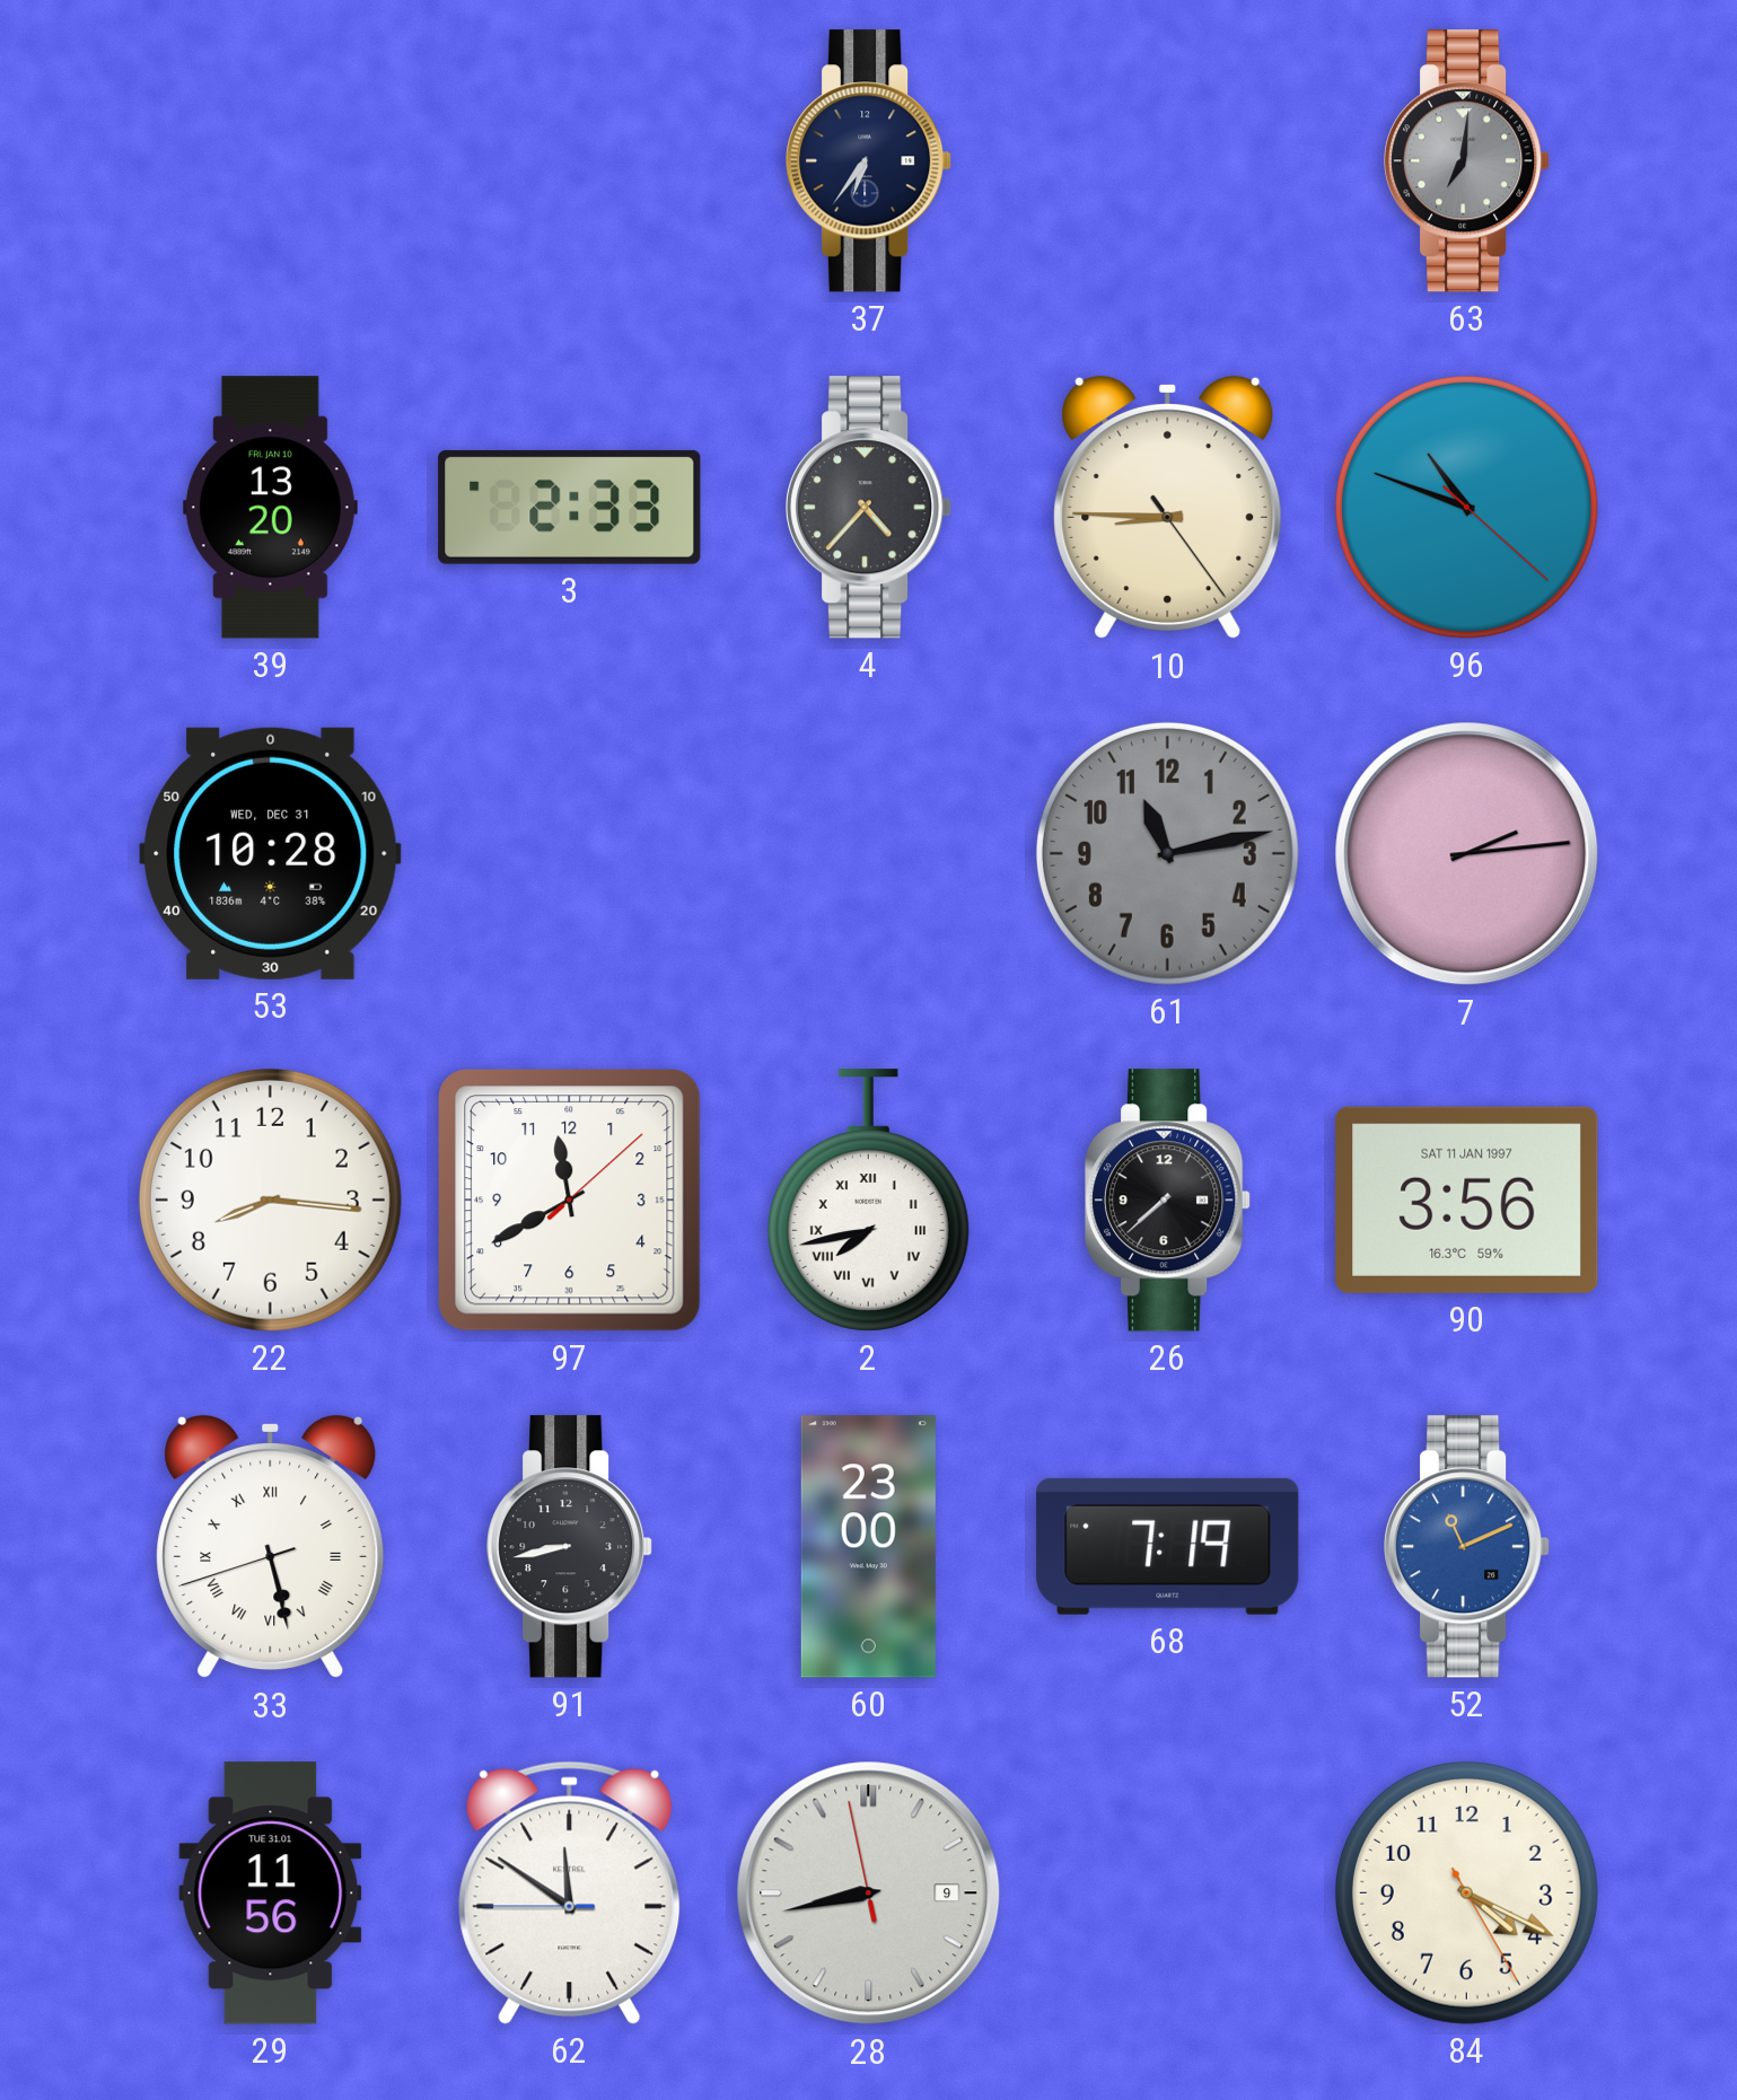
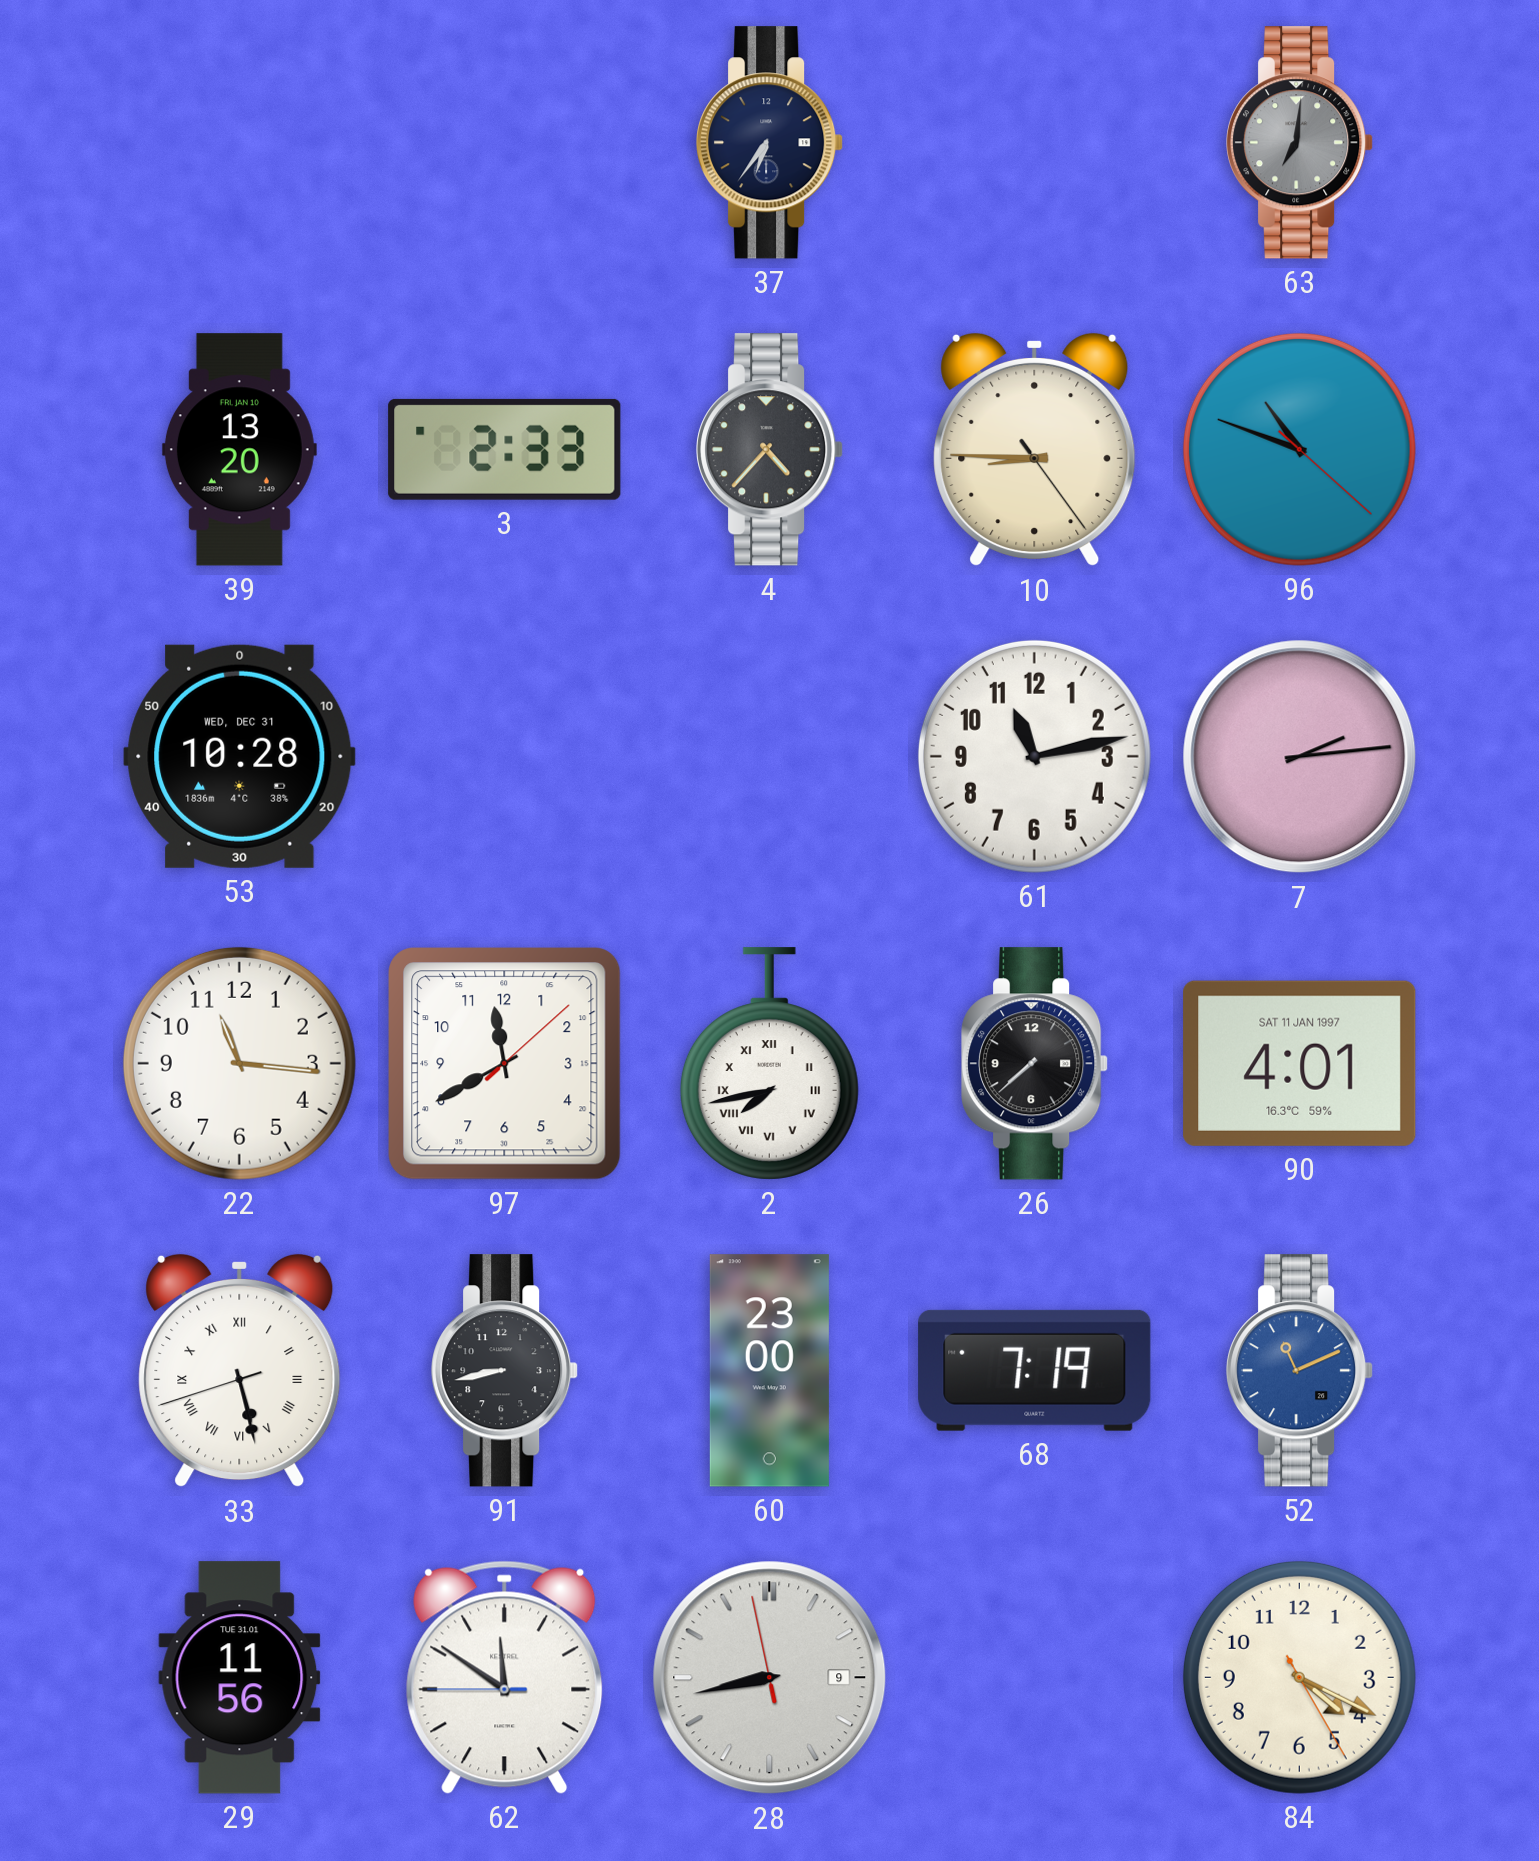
61 dial: grey -> white
22: 8:16 -> 11:16
90: 3:56 -> 4:01
